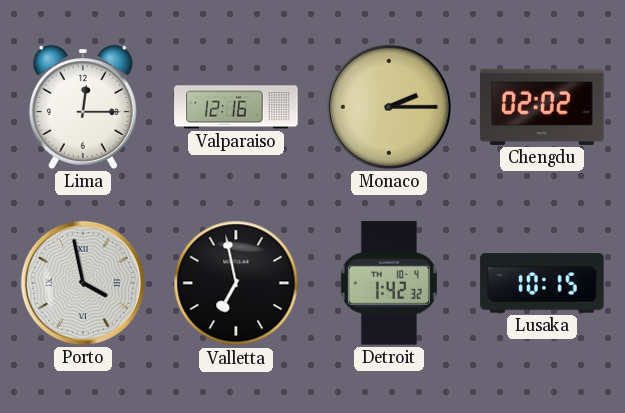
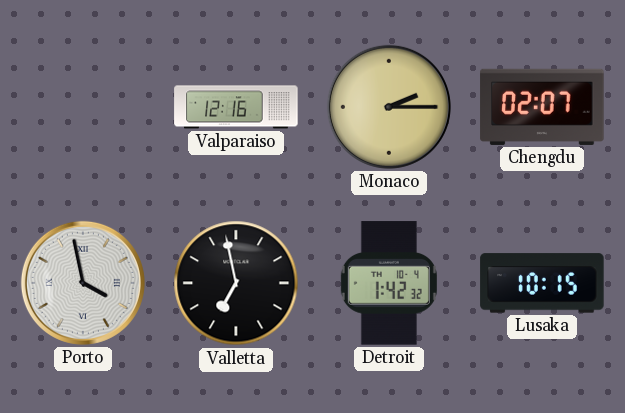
Lima: 12:15 -> none
Chengdu: 02:02 -> 02:07
